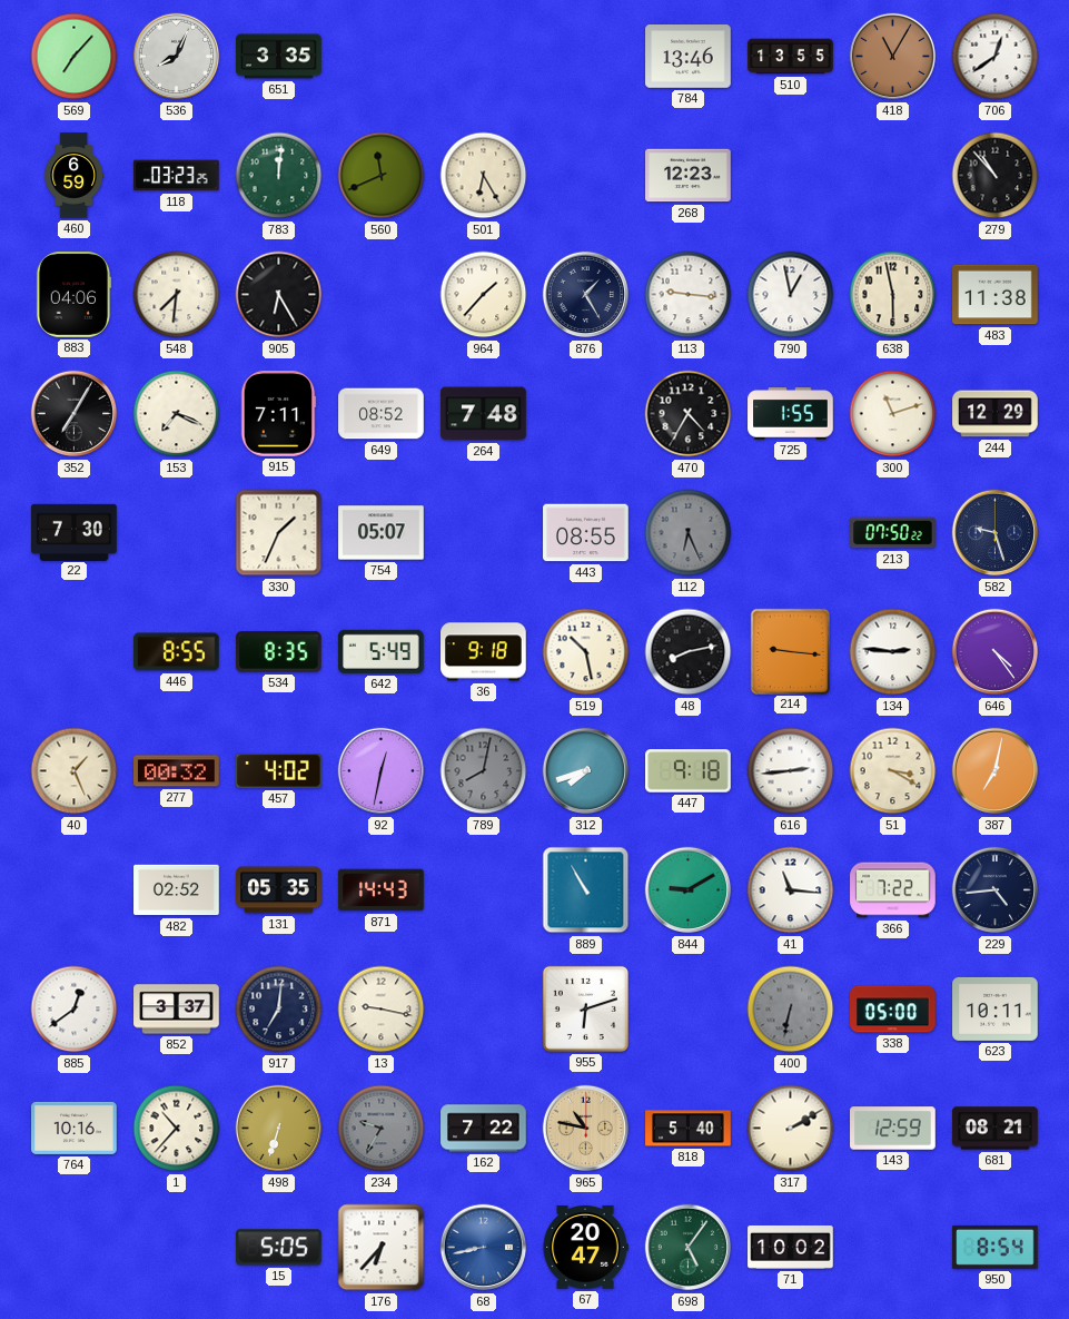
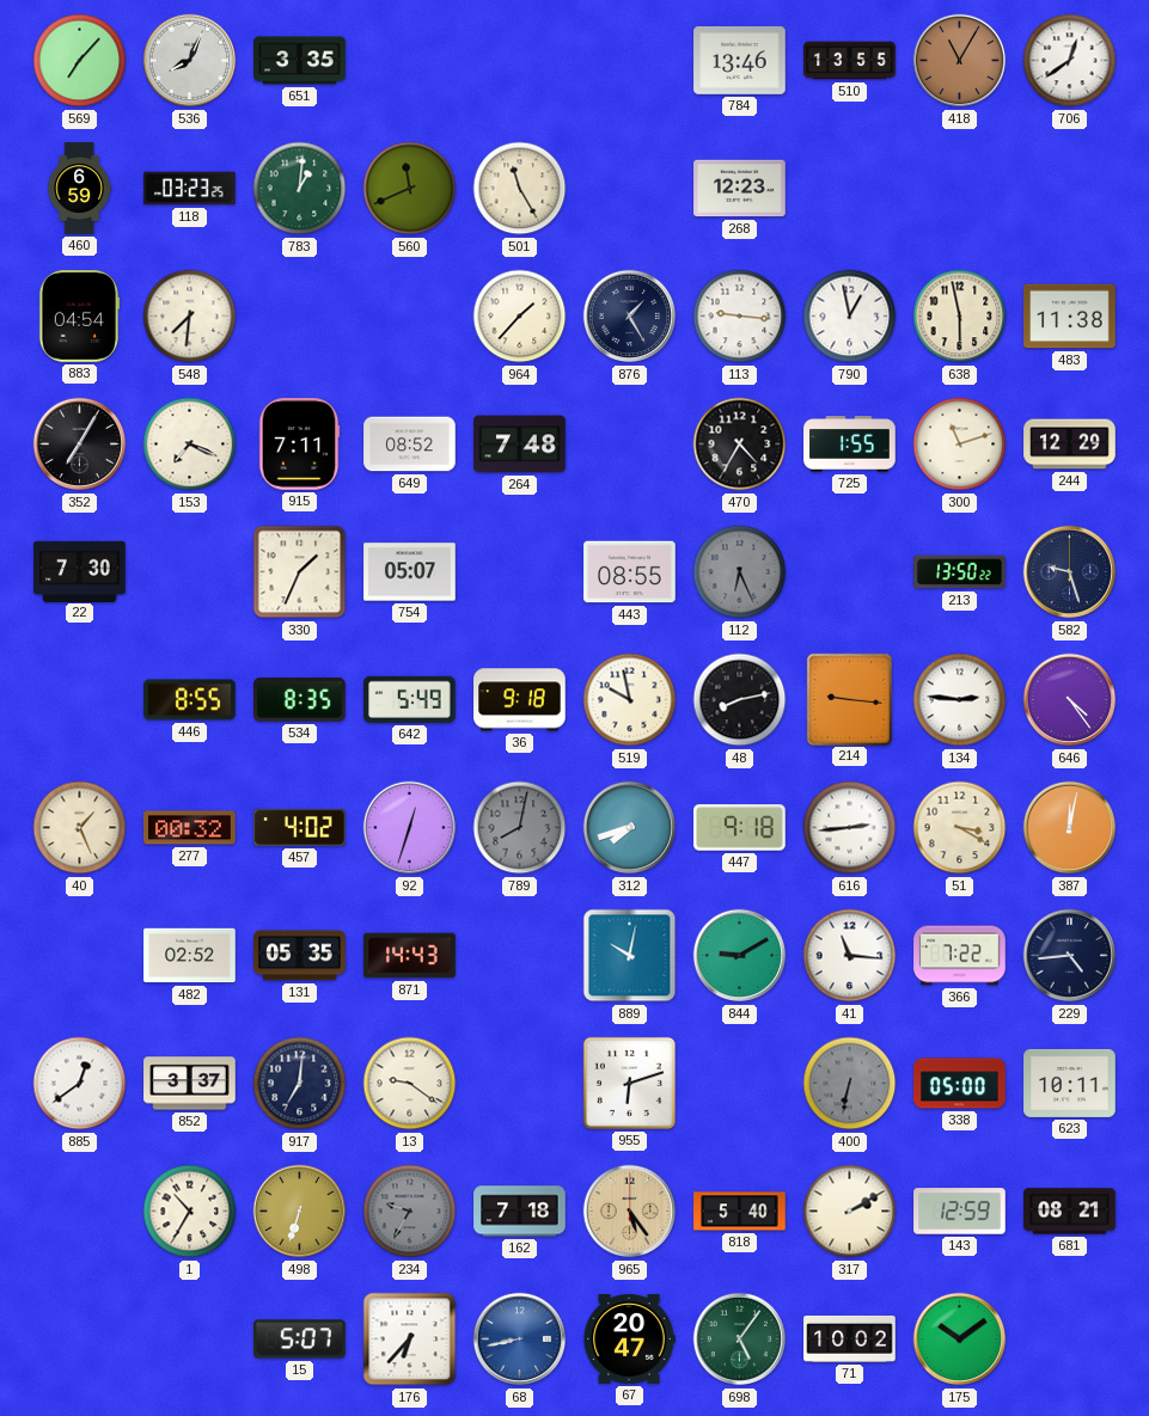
783: 12:01 -> 1:01
501: 6:25 -> 11:25
279: 10:53 -> none
883: 04:06 -> 04:54
905: 6:25 -> none
213: 07:50 -> 13:50
519: 10:28 -> 9:58
92: 12:32 -> 12:33
387: 7:02 -> 12:02
889: 10:55 -> 10:02
13: 9:17 -> 9:21
764: 10:16 -> none
1: 10:37 -> 10:35
162: 7:22 -> 7:18
965: 10:47 -> 5:24
15: 5:05 -> 5:07
175: none -> 10:09
950: 8:54 -> none
